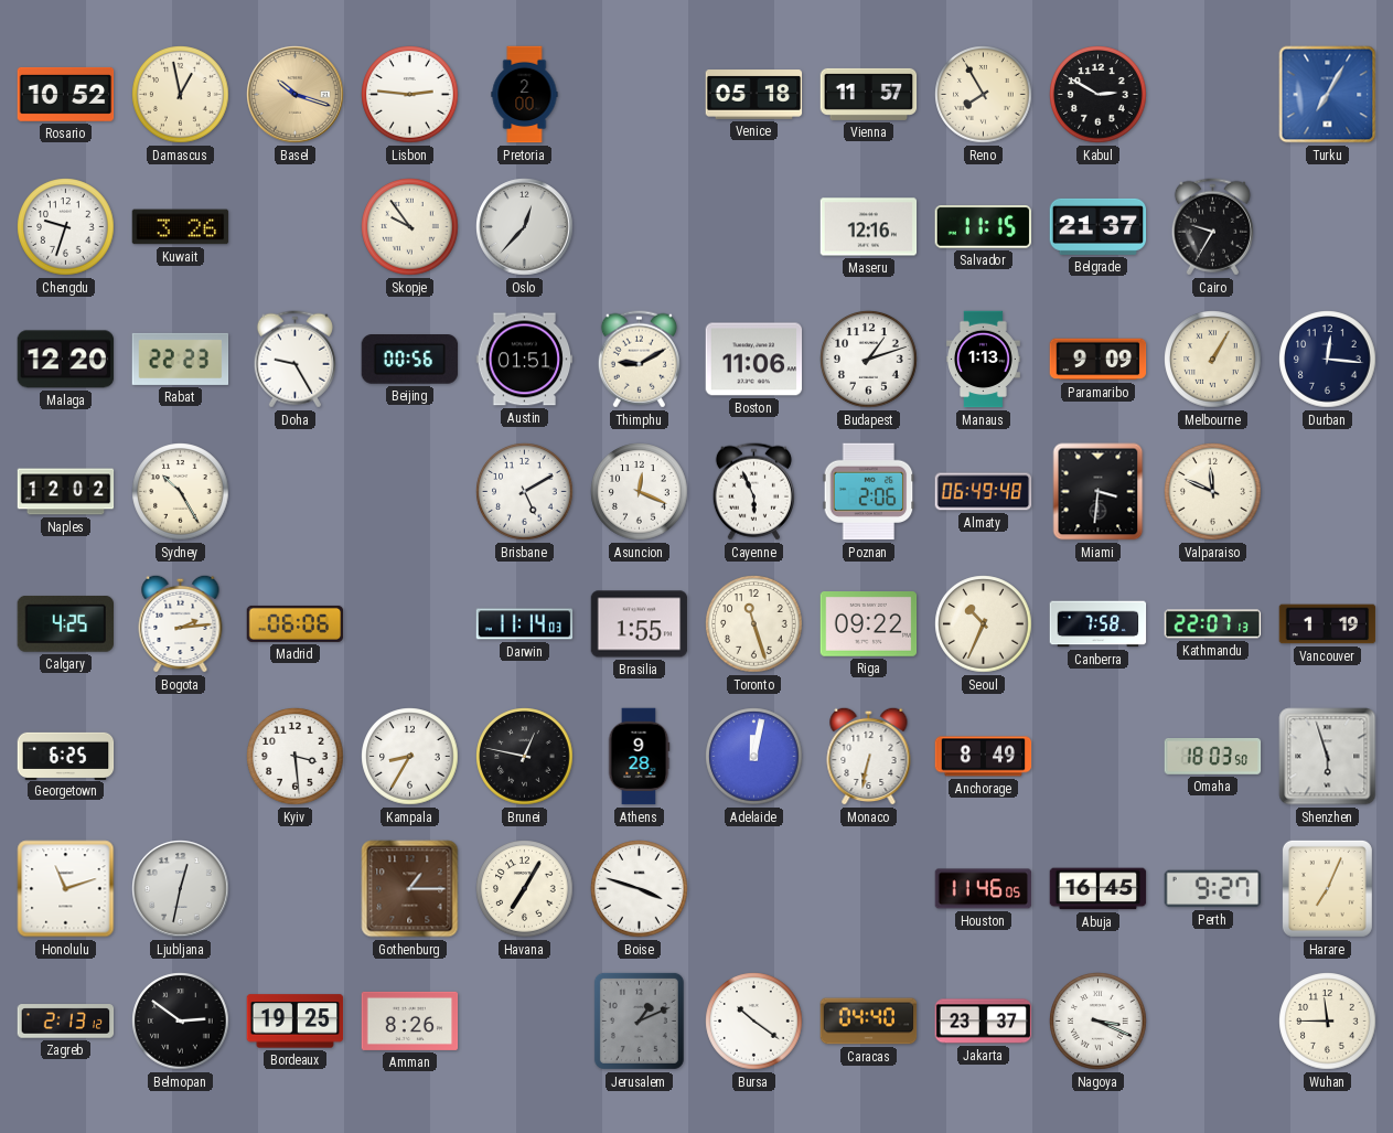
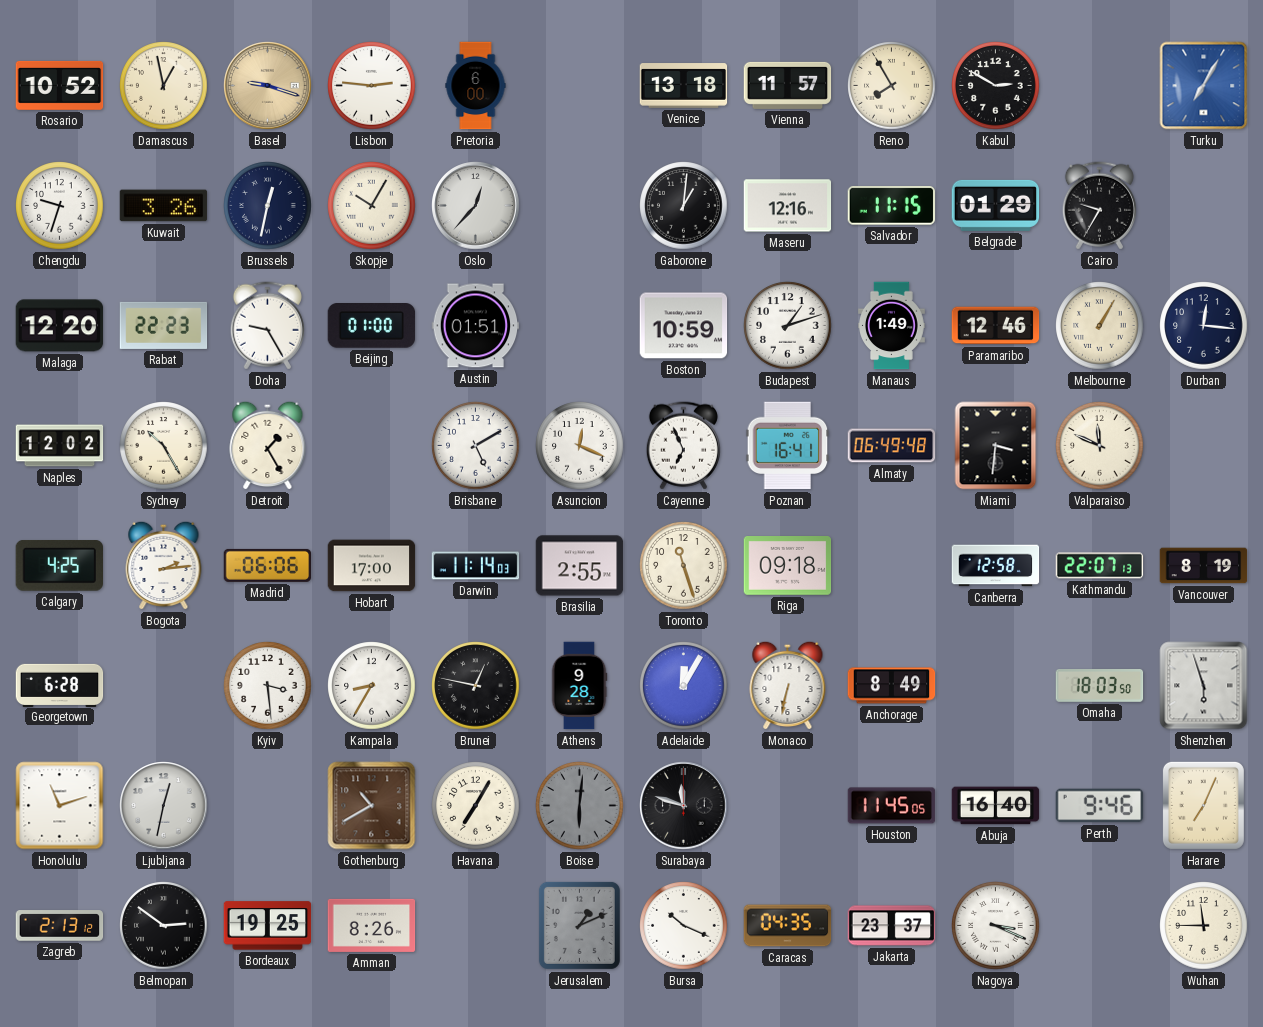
Basel: 10:18 -> 9:18
Pretoria: 2:00 -> 6:00
Venice: 05:18 -> 13:18
Brussels: none -> 12:32
Skopje: 9:54 -> 10:05
Gaborone: none -> 1:01
Belgrade: 21:37 -> 01:29
Beijing: 00:56 -> 01:00
Thimphu: 9:10 -> none
Boston: 11:06 -> 10:59
Manaus: 1:13 -> 1:49
Paramaribo: 9:09 -> 12:46
Detroit: none -> 1:25
Cayenne: 5:56 -> 6:56
Poznan: 2:06 -> 16:41
Hobart: none -> 17:00
Brasilia: 1:55 -> 2:55
Riga: 09:22 -> 09:18
Seoul: 10:34 -> none
Canberra: 7:58 -> 12:58
Vancouver: 1:19 -> 8:19
Georgetown: 6:25 -> 6:28
Adelaide: 12:02 -> 12:05
Gothenburg: 1:15 -> 10:40
Boise: 3:48 -> 6:01
Boise dial: white -> grey
Surabaya: none -> 11:48
Houston: 11:46 -> 11:45
Abuja: 16:45 -> 16:40
Perth: 9:27 -> 9:46
Bursa: 10:21 -> 10:19
Caracas: 04:40 -> 04:35
